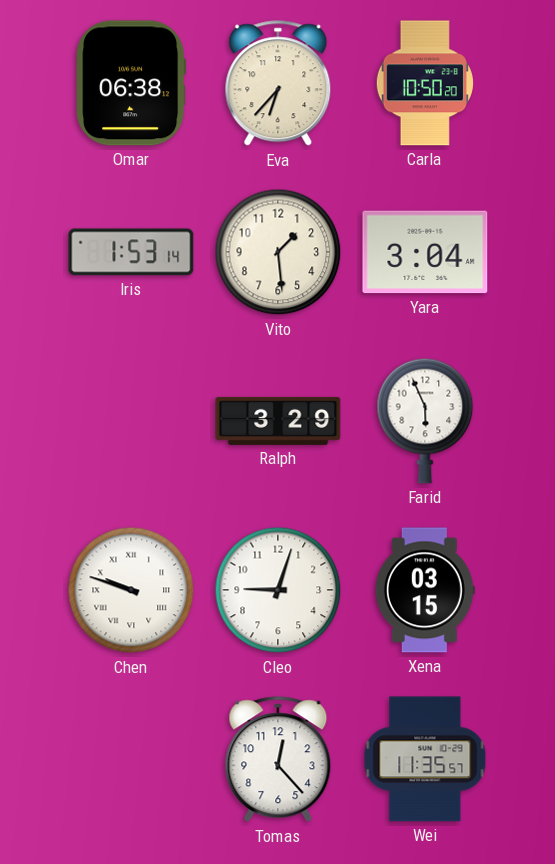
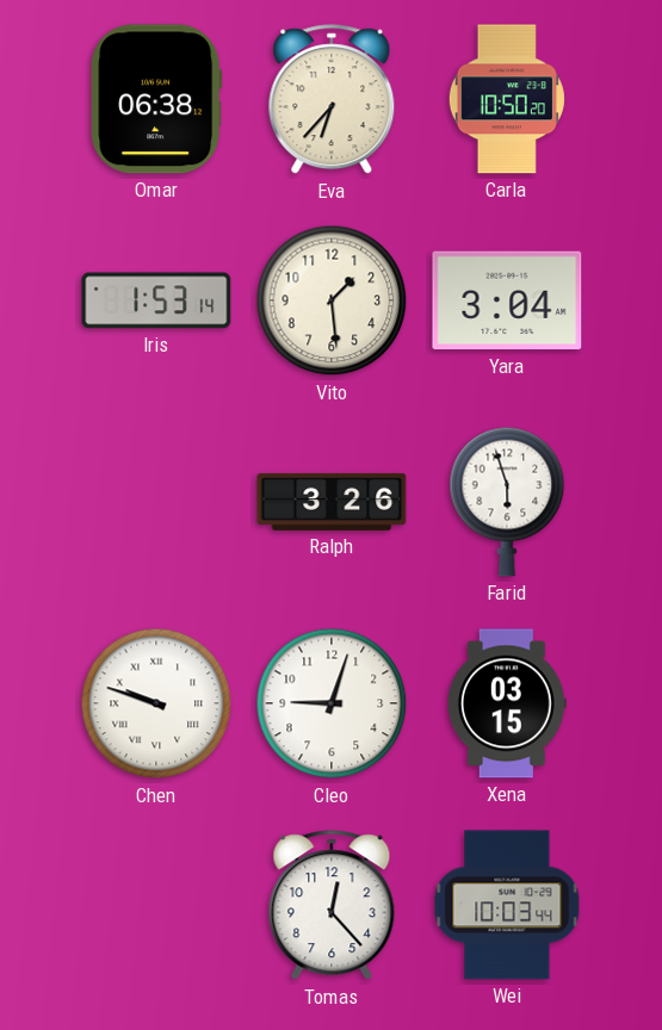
Ralph: 3:29 -> 3:26
Farid: 5:56 -> 5:57
Wei: 11:35 -> 10:03
